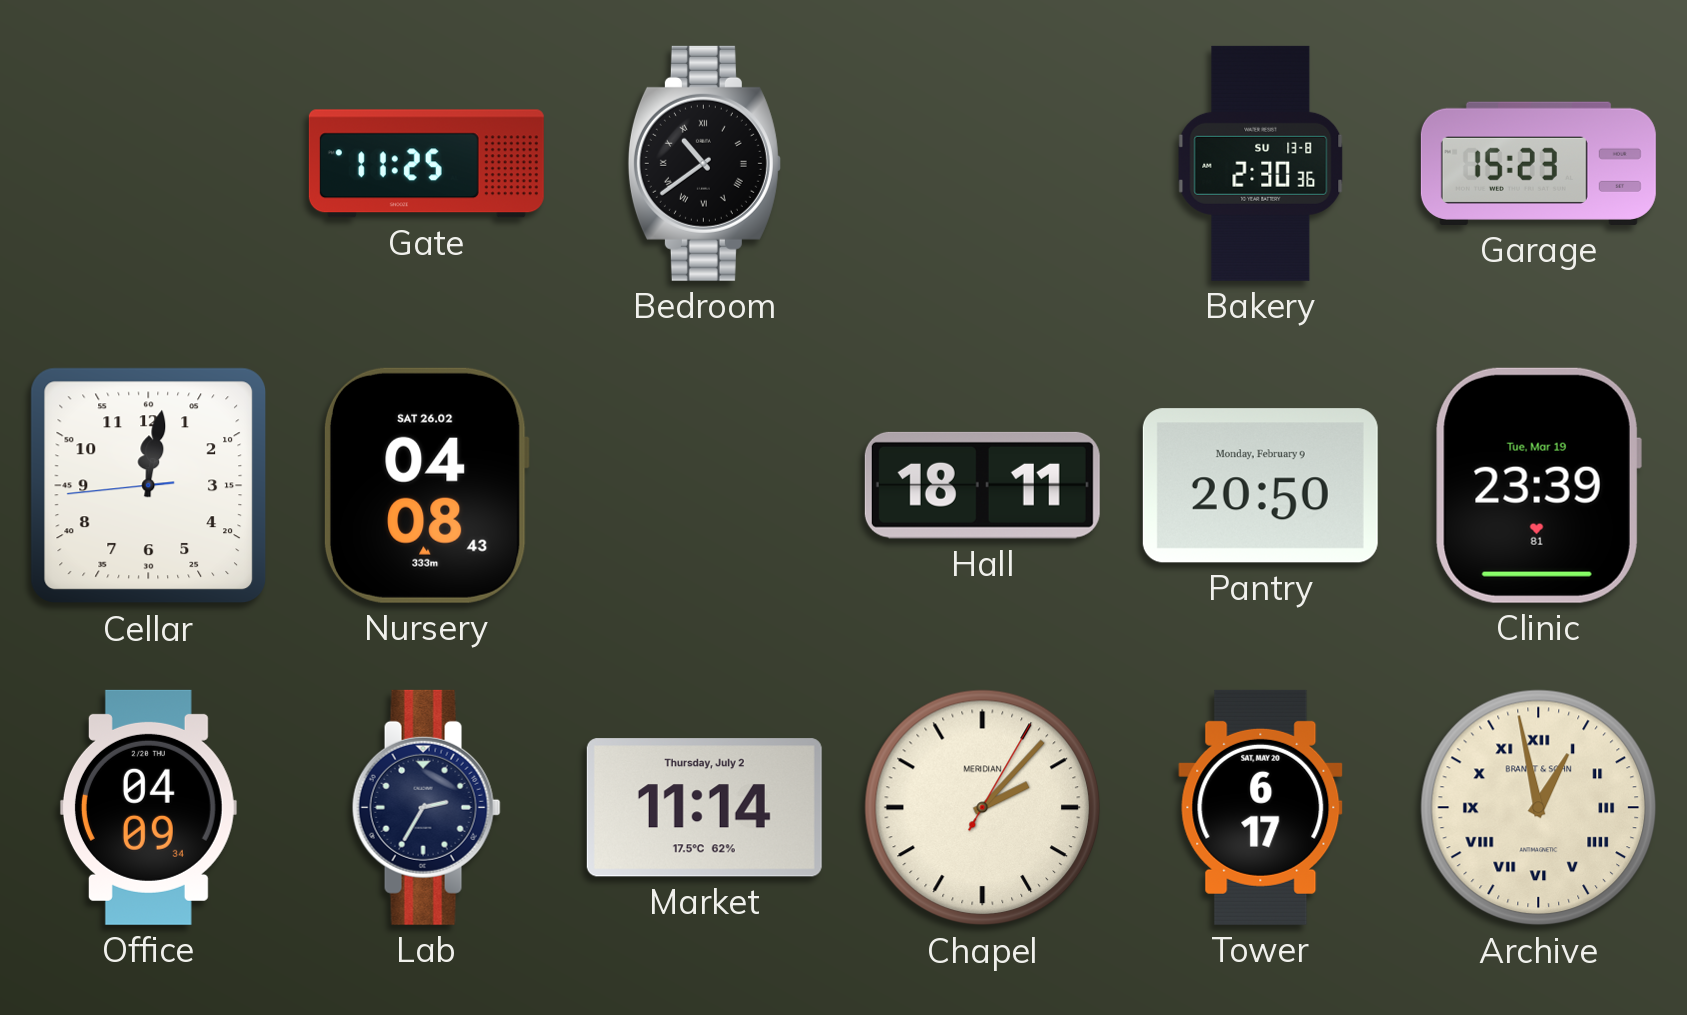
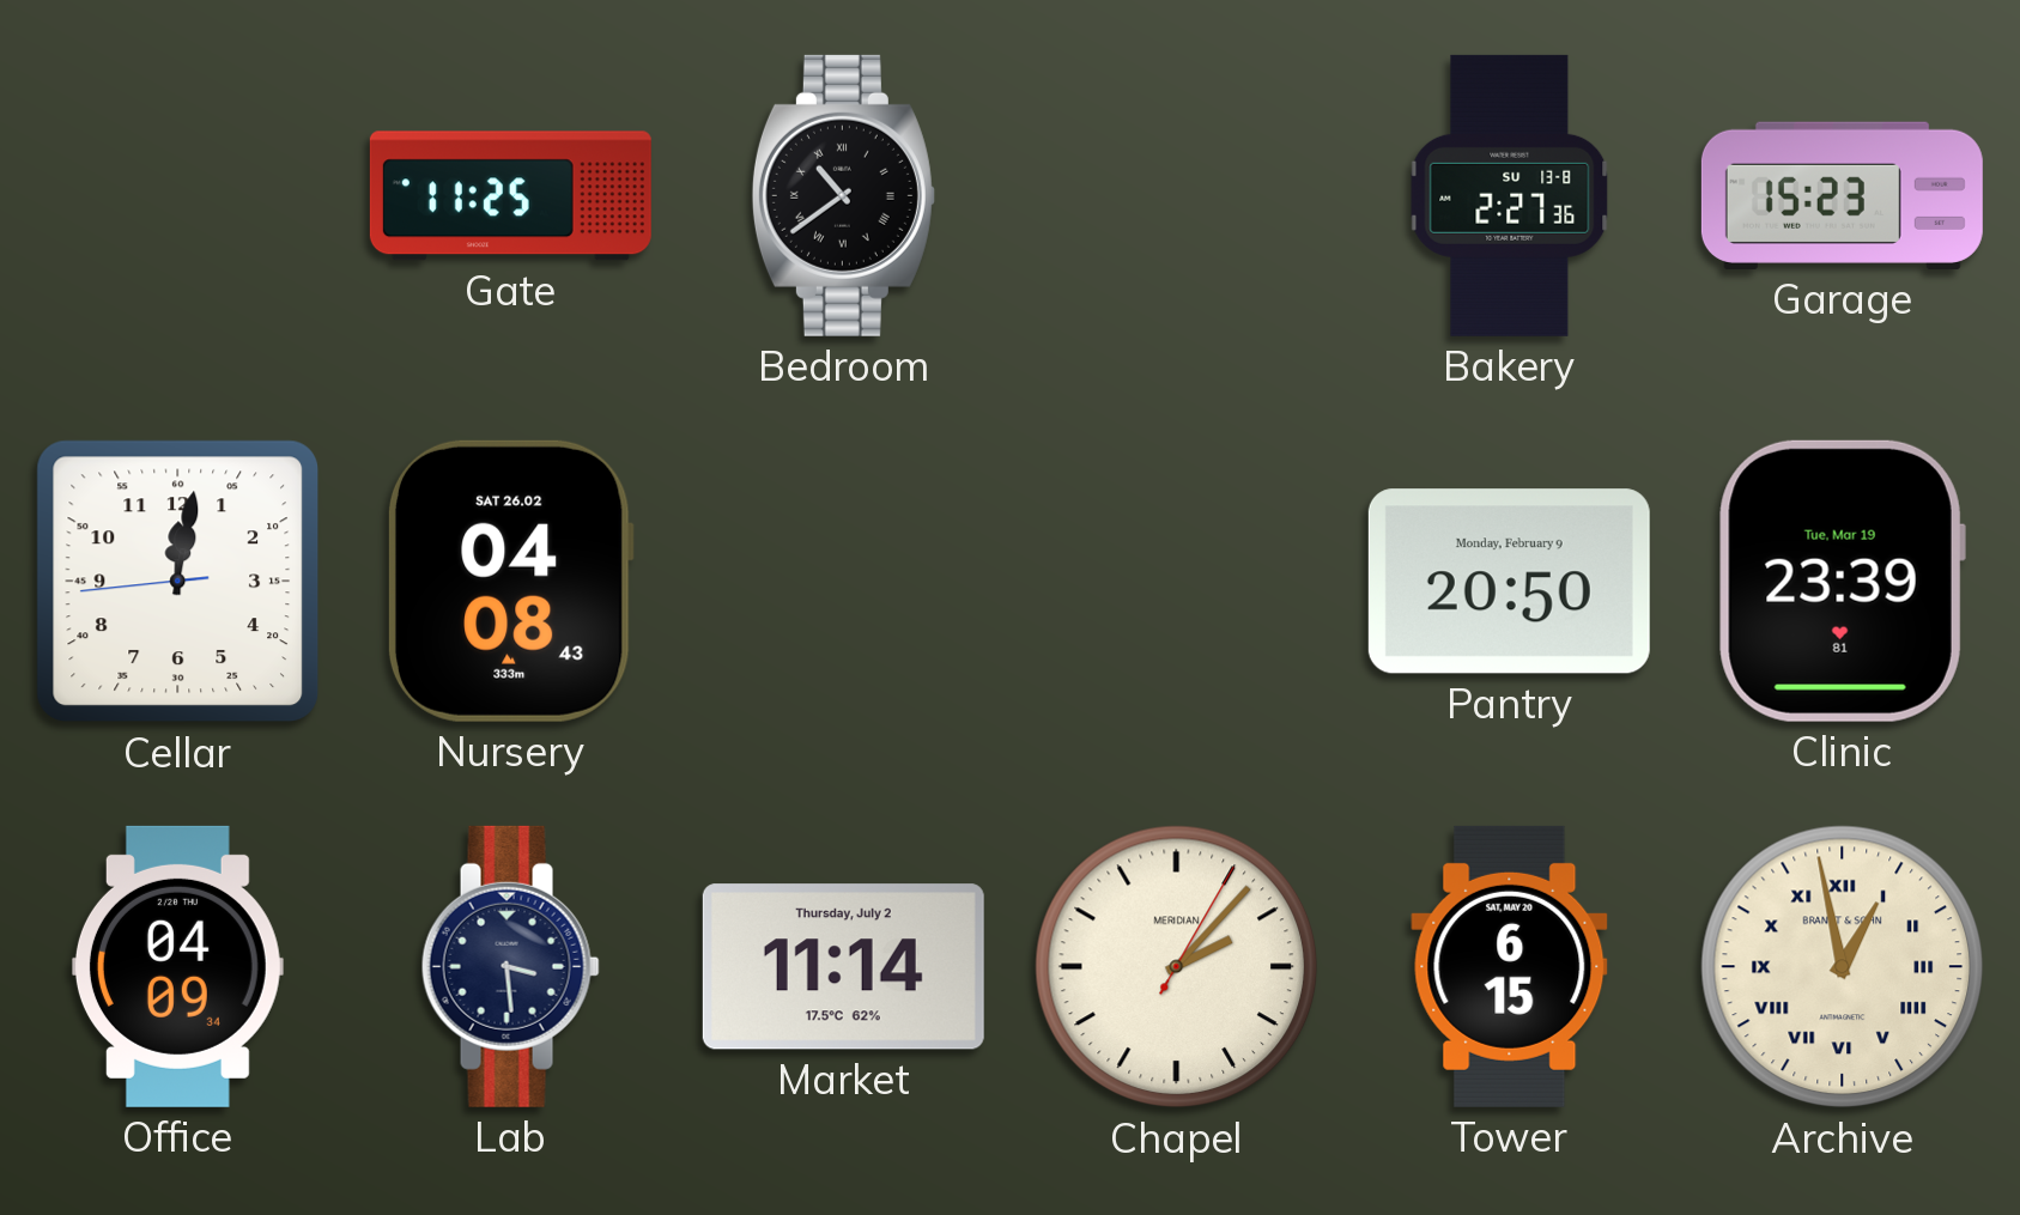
Bakery: 2:30 -> 2:27
Hall: 18:11 -> none
Lab: 2:35 -> 3:29
Tower: 6:17 -> 6:15
